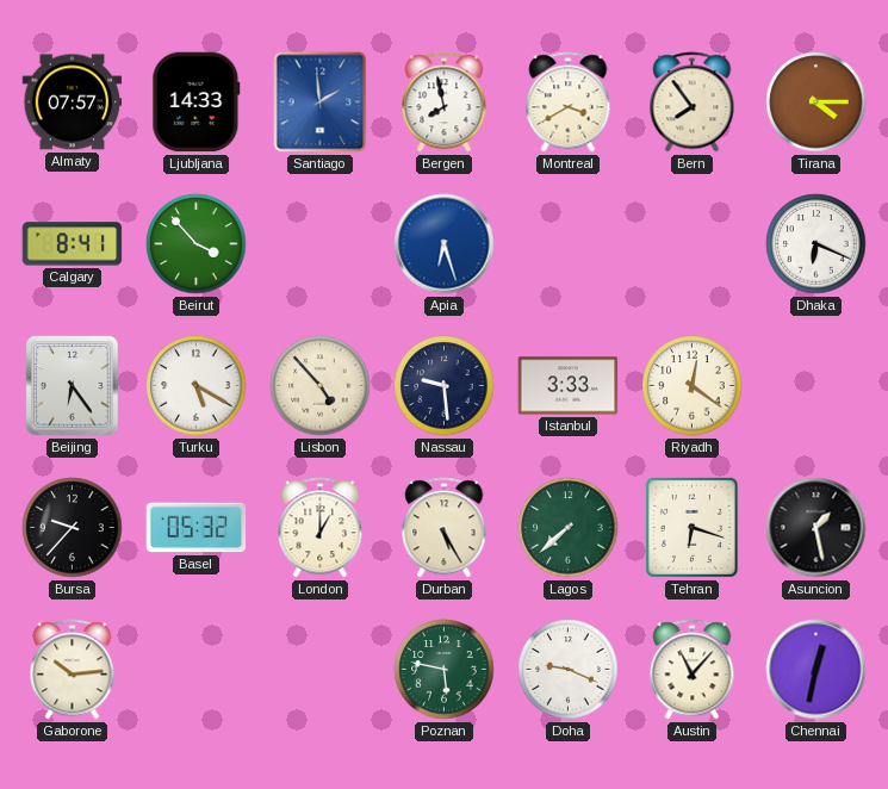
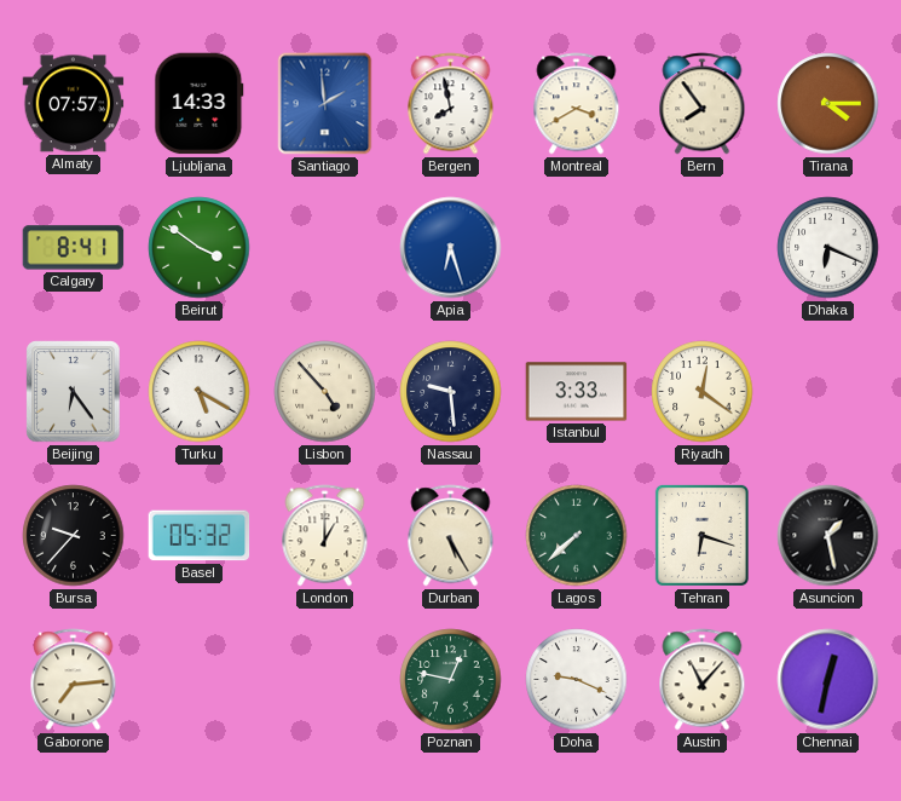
Beirut: 3:53 -> 3:51
Gaborone: 10:14 -> 7:14
Poznan: 5:47 -> 12:47
